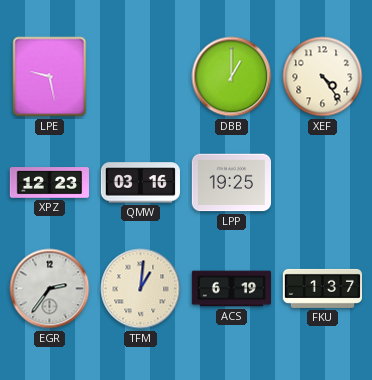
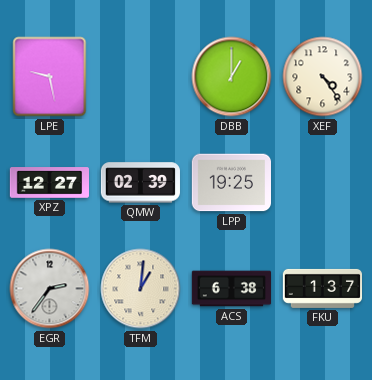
XPZ: 12:23 -> 12:27
QMW: 03:16 -> 02:39
ACS: 6:19 -> 6:38
